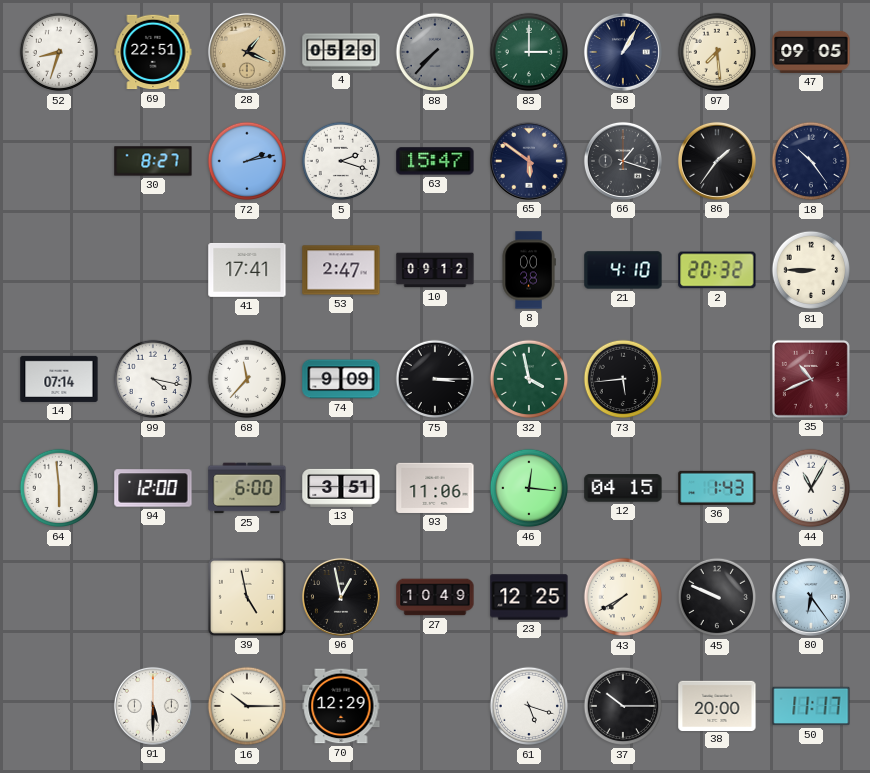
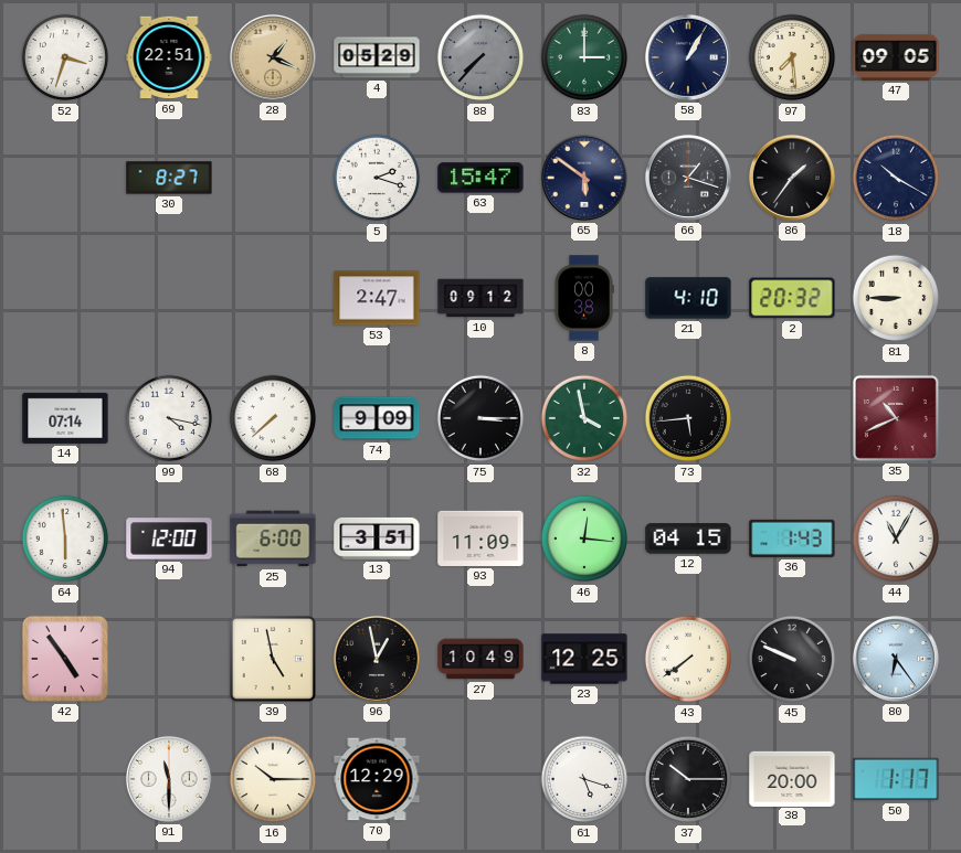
52: 8:33 -> 3:33
72: 2:13 -> none
18: 10:24 -> 10:20
41: 17:41 -> none
68: 11:37 -> 7:38
93: 11:06 -> 11:09
42: none -> 4:54
43: 7:40 -> 7:39
91: 5:30 -> 11:30
50: 11:17 -> 1:17
